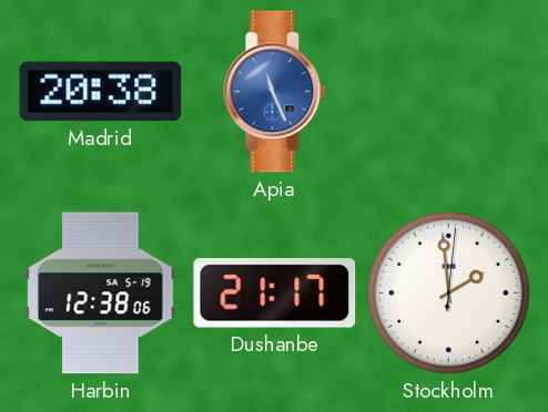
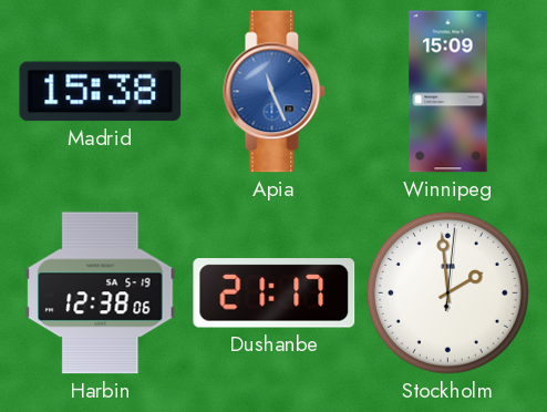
Madrid: 20:38 -> 15:38
Winnipeg: none -> 15:09
